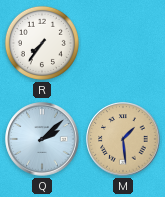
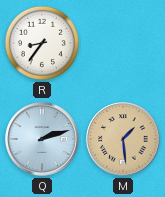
R: 7:36 -> 8:36
Q: 2:08 -> 2:12
